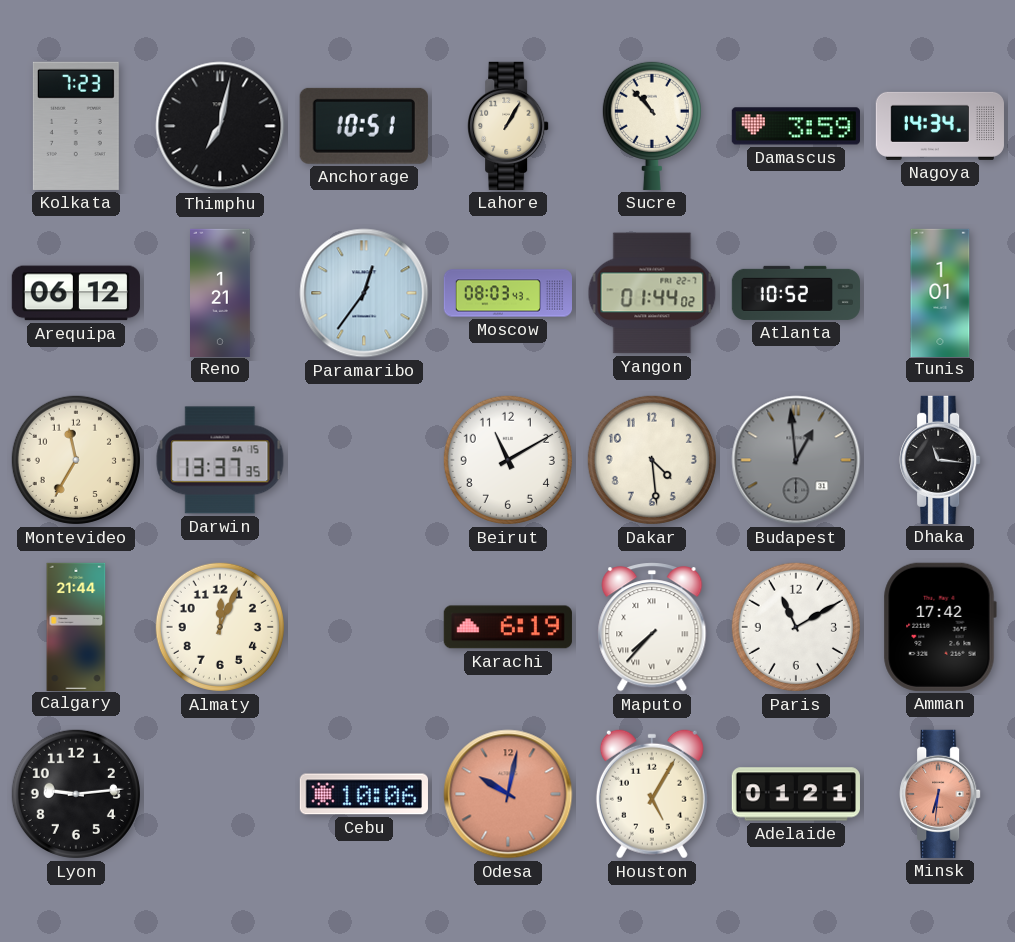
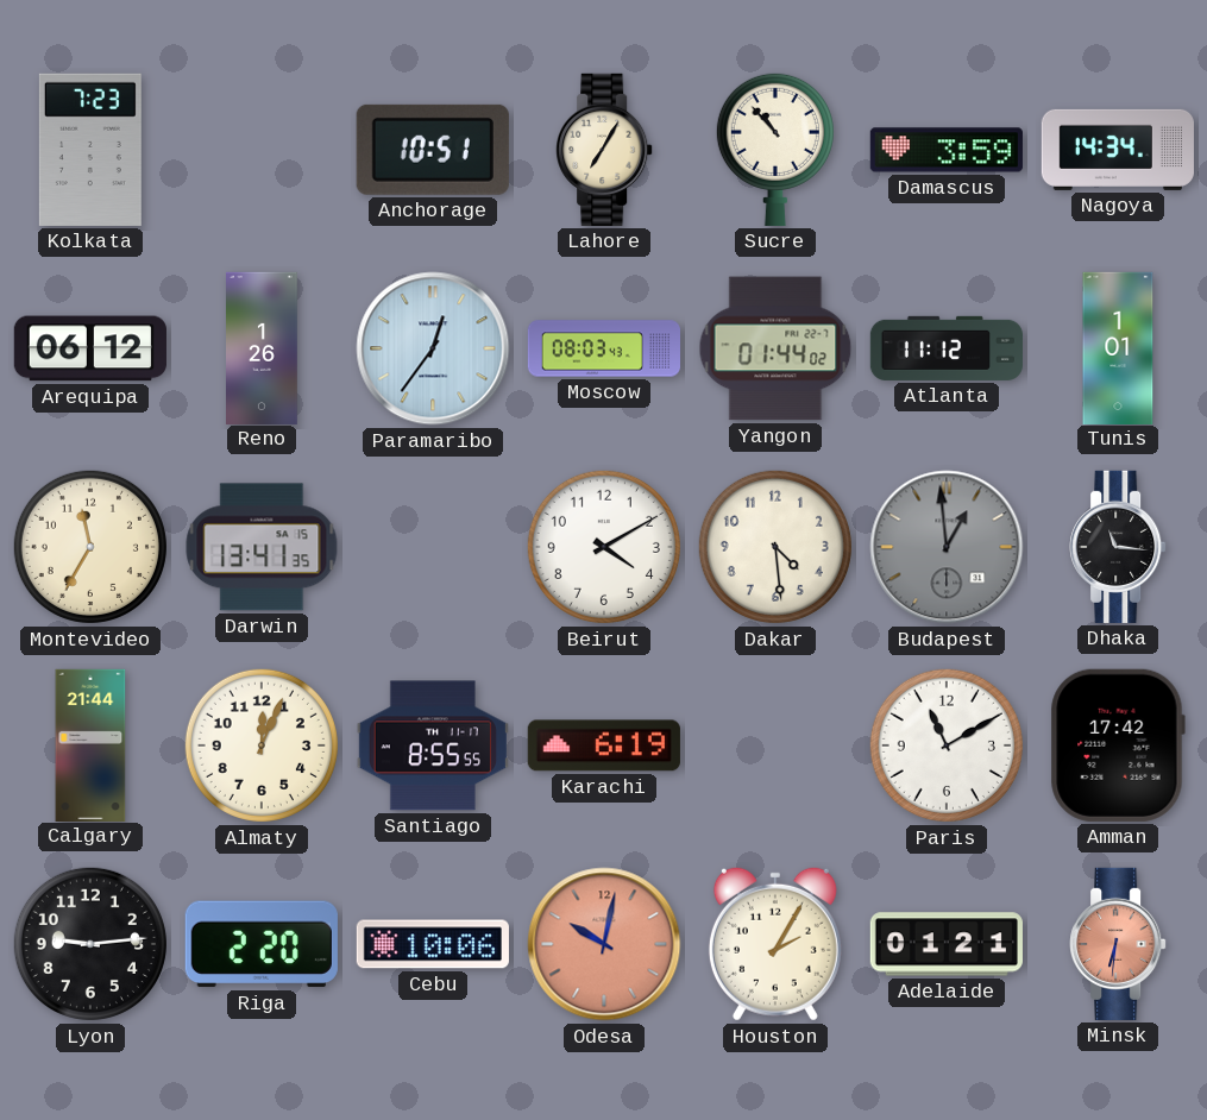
Thimphu: 7:02 -> none
Lahore: 1:05 -> 7:05
Reno: 1:21 -> 1:26
Atlanta: 10:52 -> 11:12
Darwin: 13:37 -> 13:41
Beirut: 11:10 -> 4:10
Santiago: none -> 8:55
Maputo: 7:37 -> none
Riga: none -> 2:20
Houston: 5:05 -> 2:05
